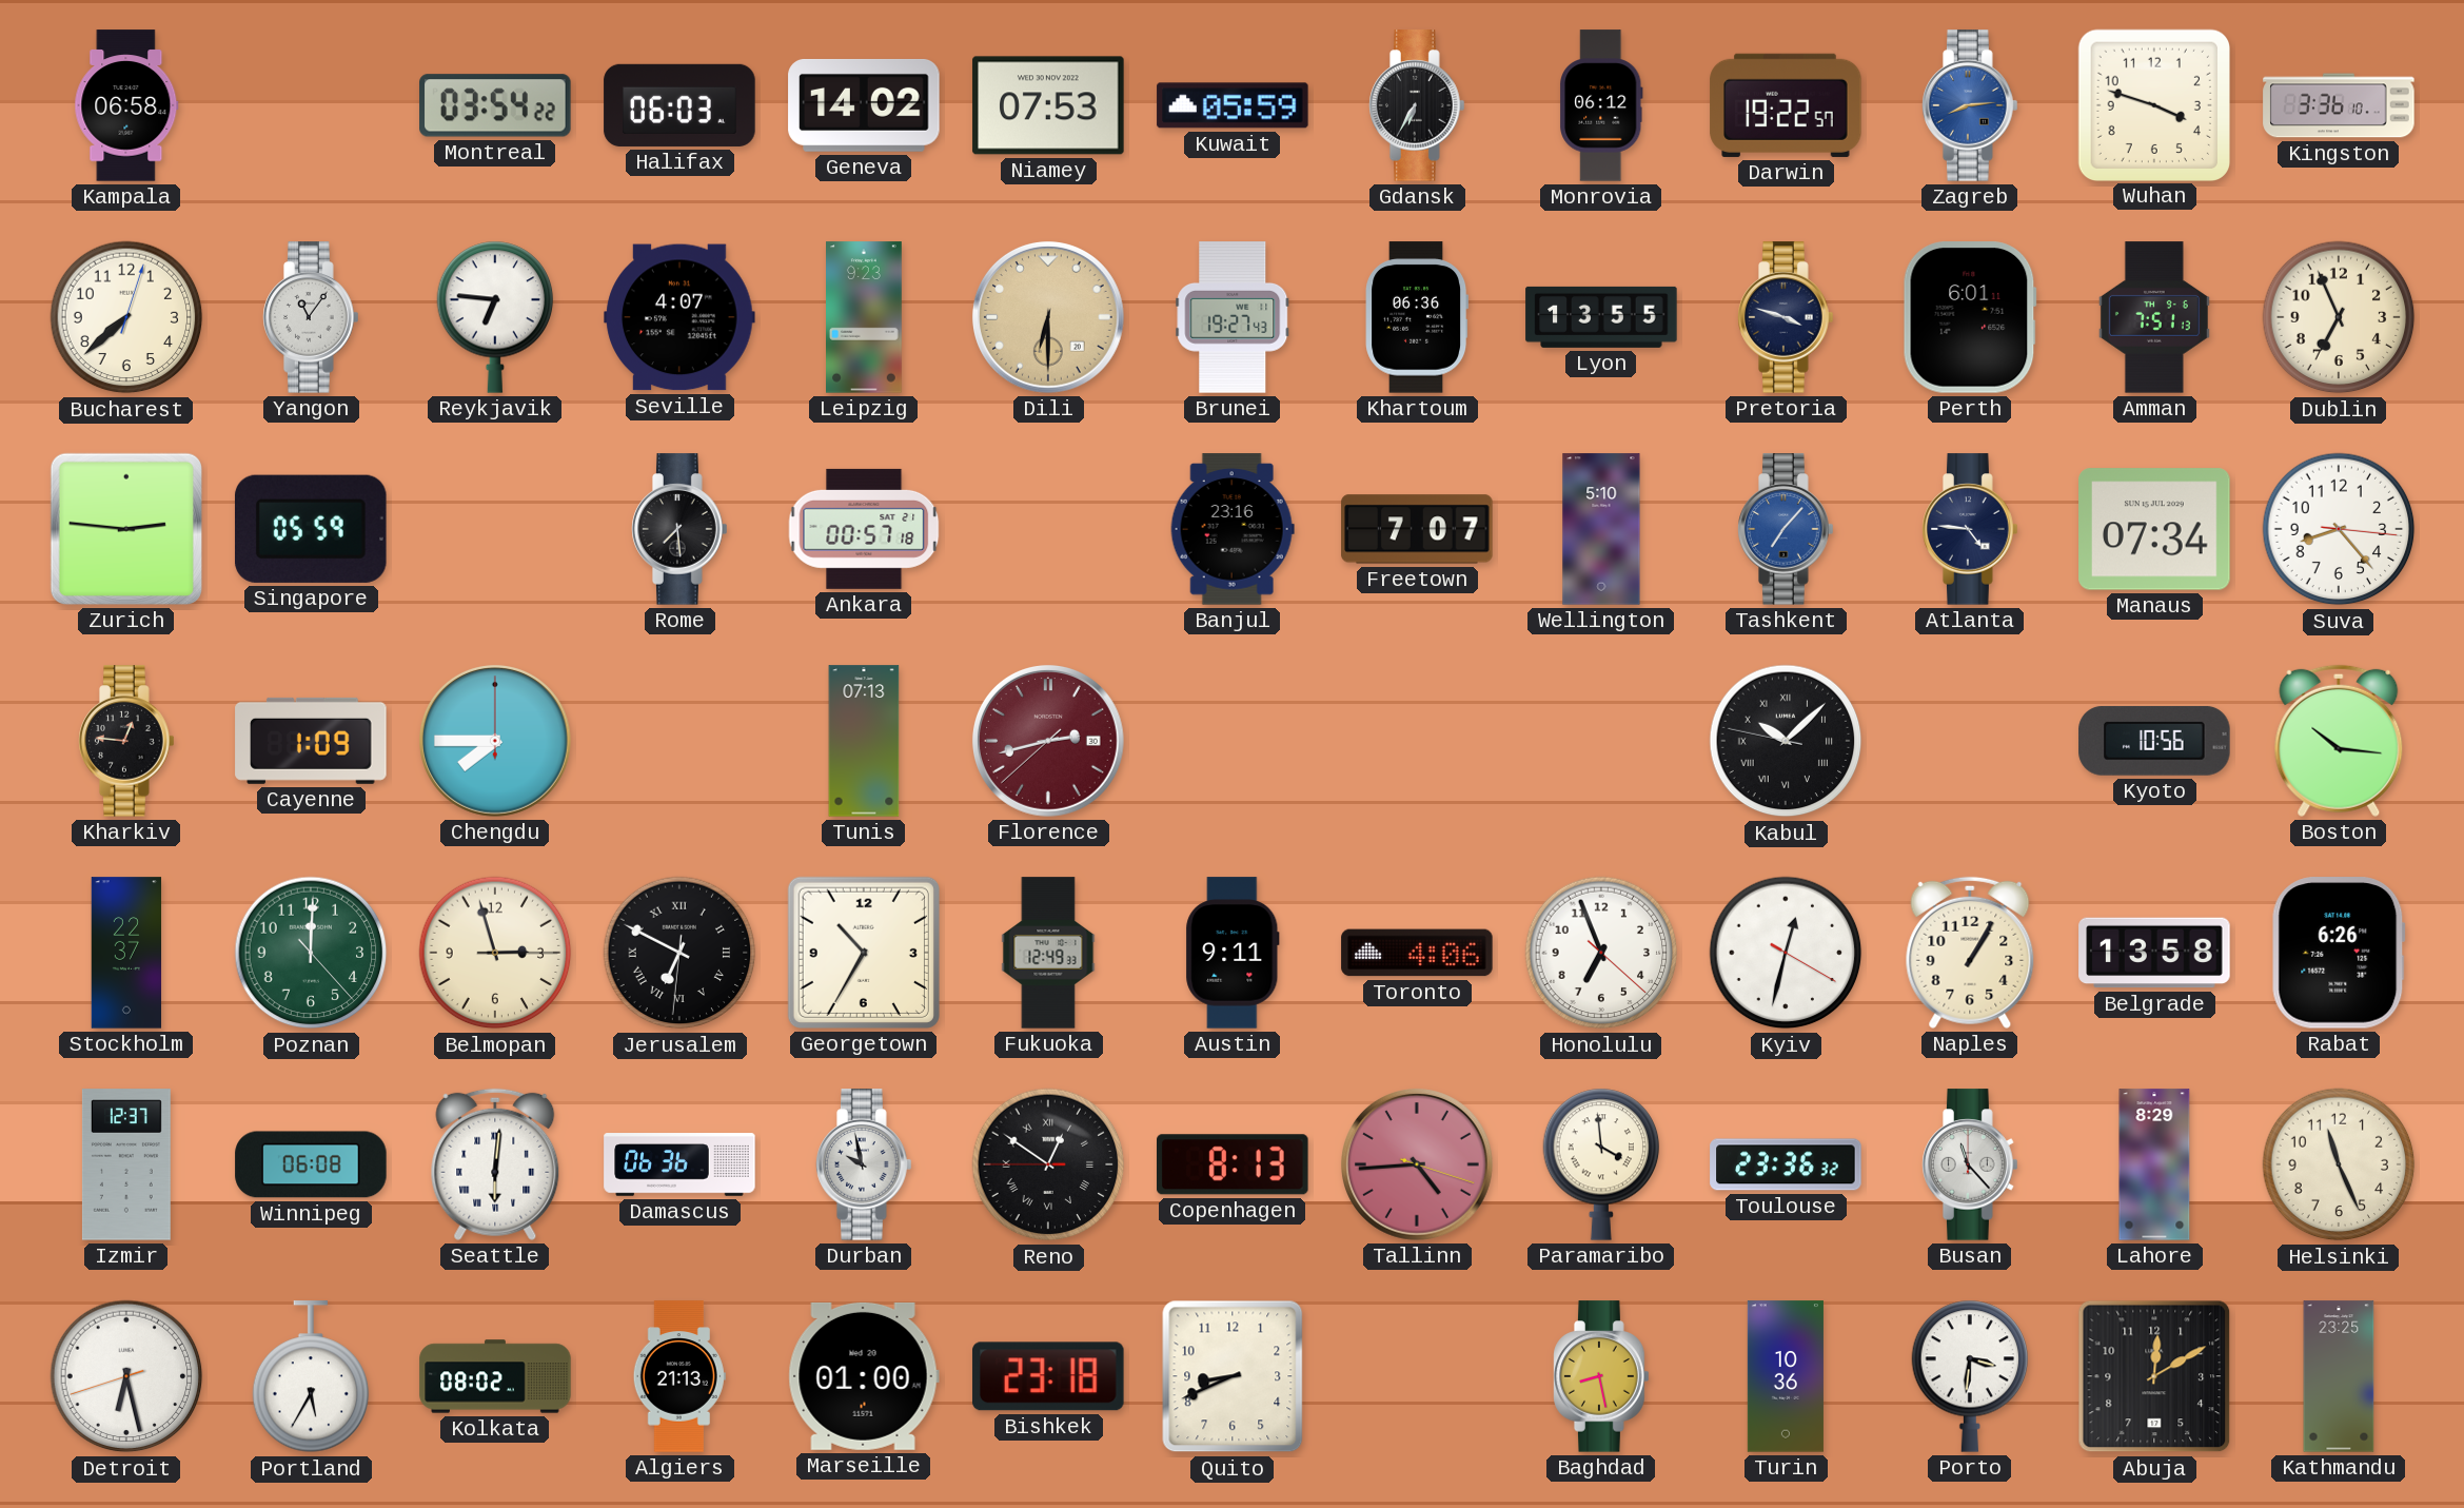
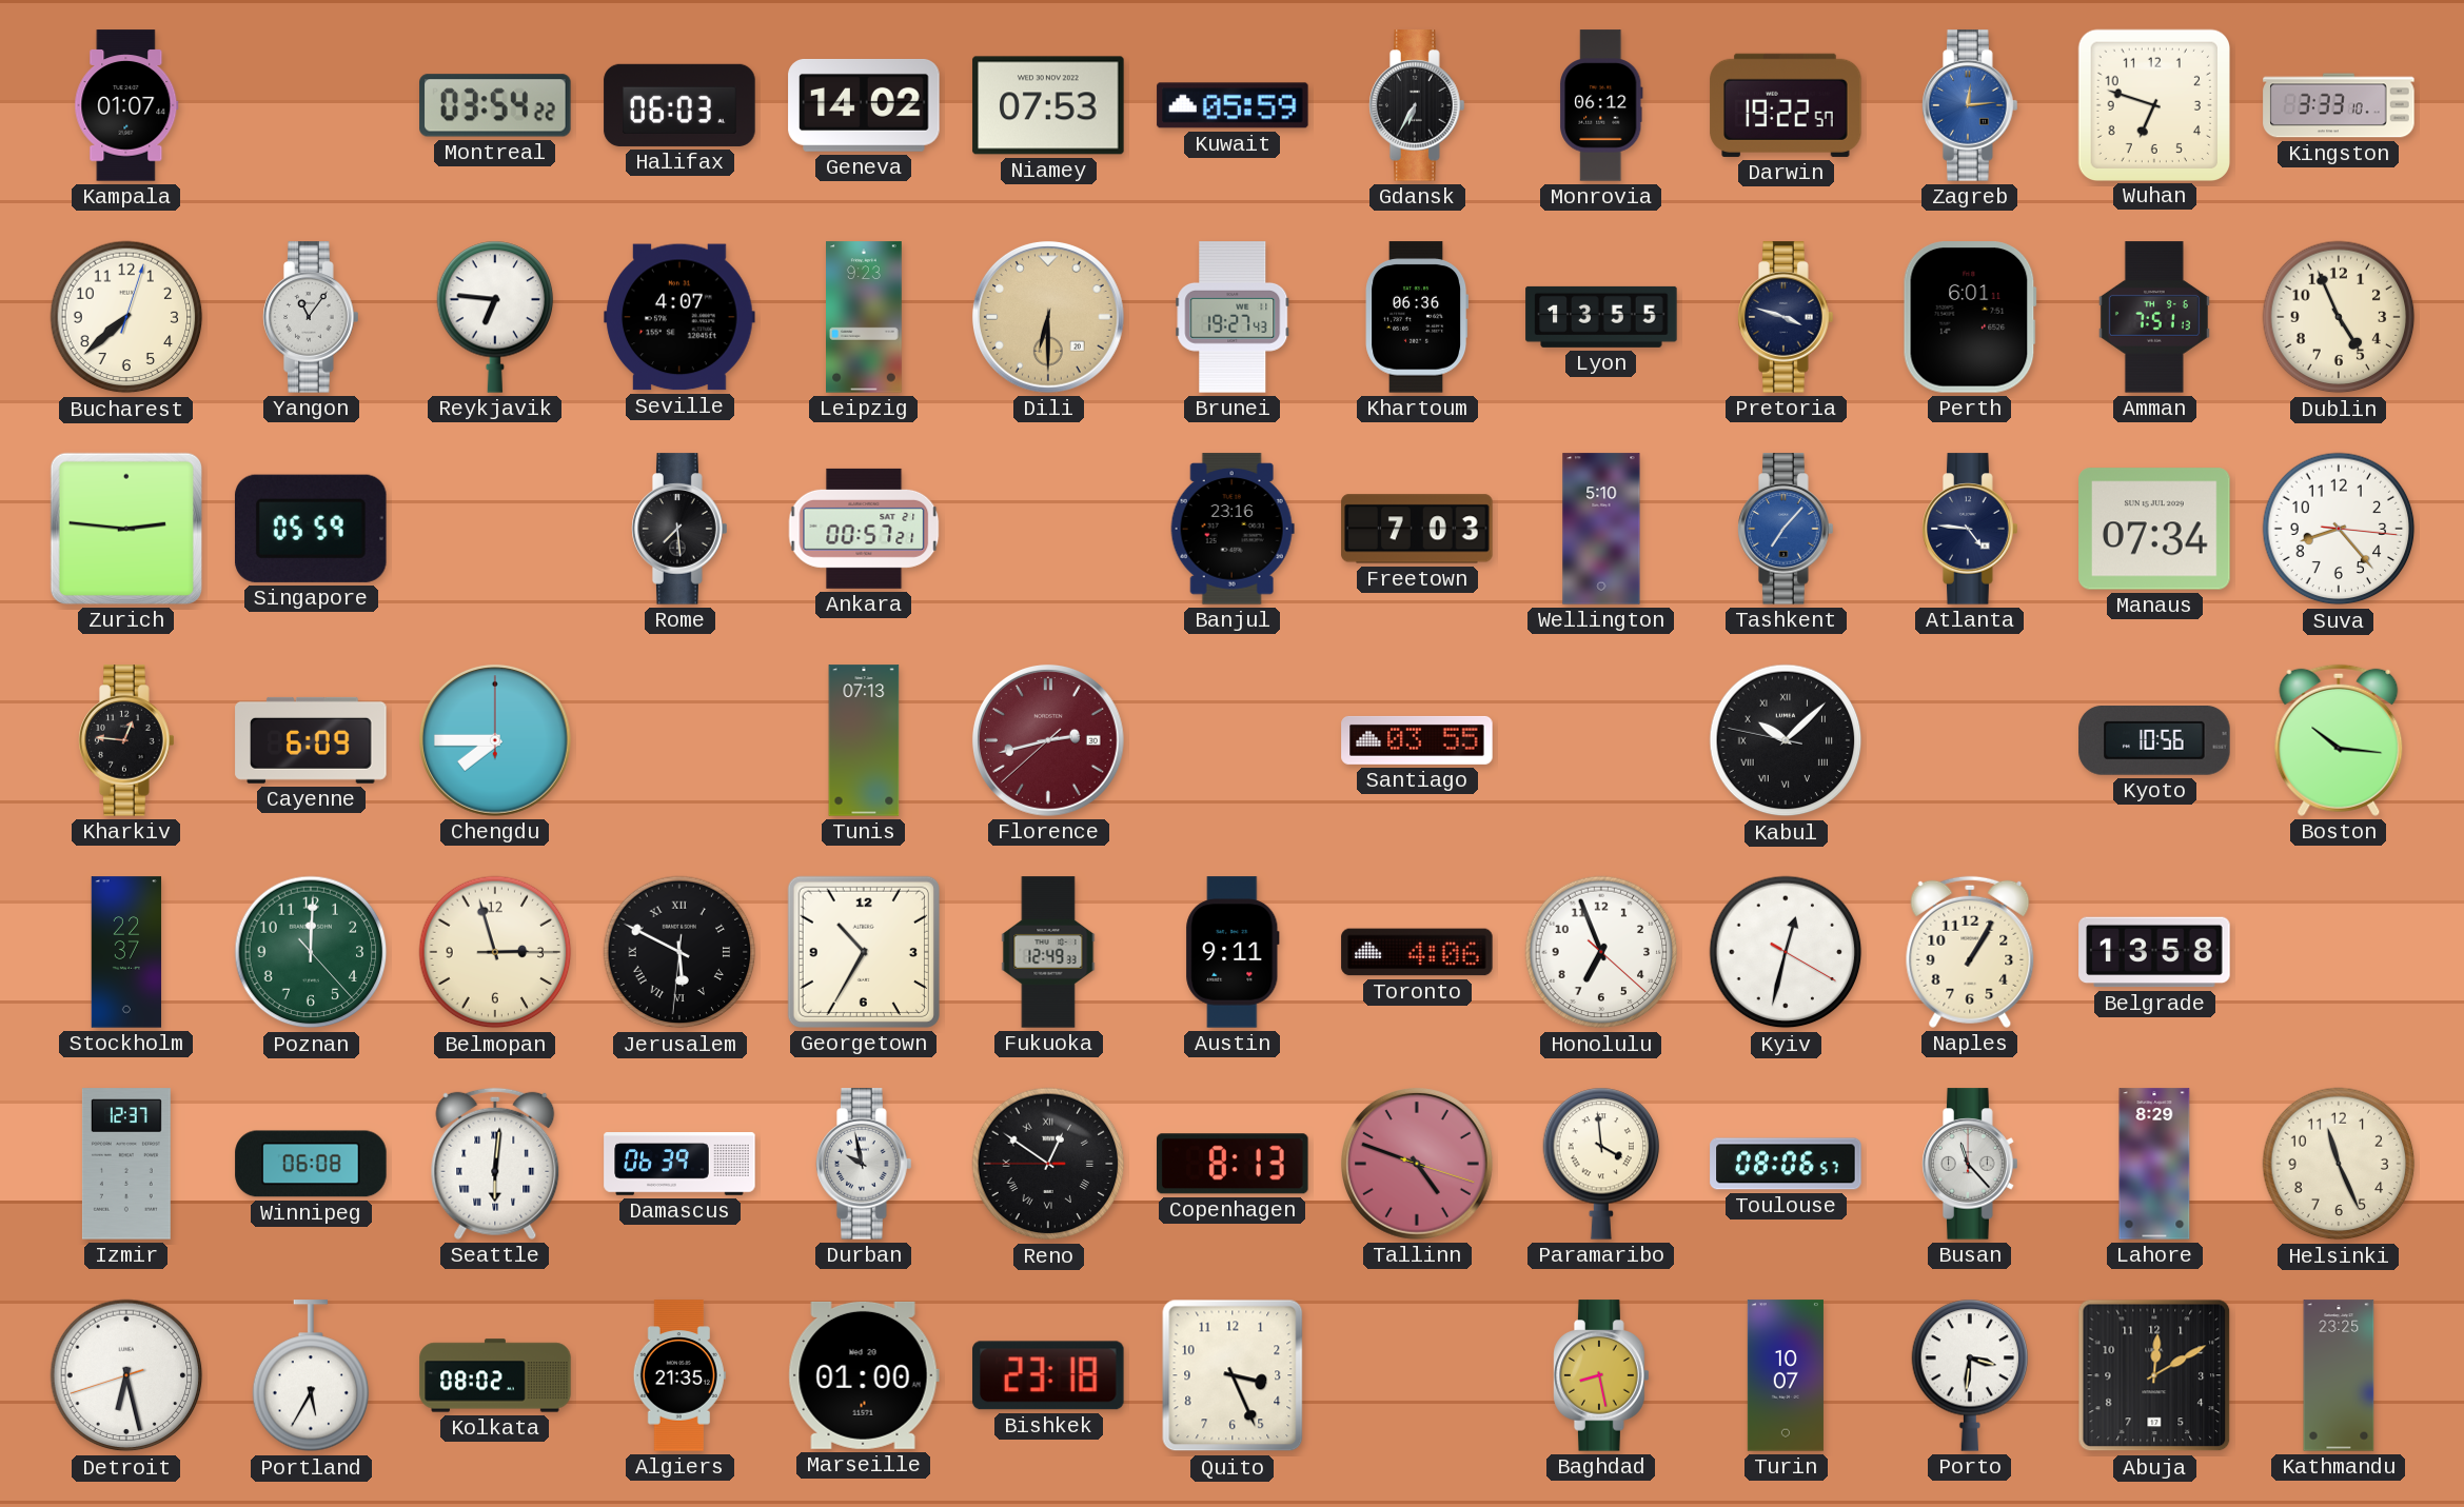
Kampala: 06:58 -> 01:07
Zagreb: 8:14 -> 12:14
Wuhan: 3:48 -> 6:48
Kingston: 3:36 -> 3:33
Dublin: 6:56 -> 4:56
Ankara: 00:57:18 -> 00:57:21
Freetown: 7:07 -> 7:03
Cayenne: 1:09 -> 6:09
Santiago: none -> 03:55
Jerusalem: 6:49 -> 5:49
Rabat: 6:26 -> none
Damascus: 06:36 -> 06:39
Tallinn: 4:44 -> 4:48
Toulouse: 23:36 -> 08:06
Algiers: 21:13 -> 21:35
Quito: 8:41 -> 3:26
Turin: 10:36 -> 10:07
